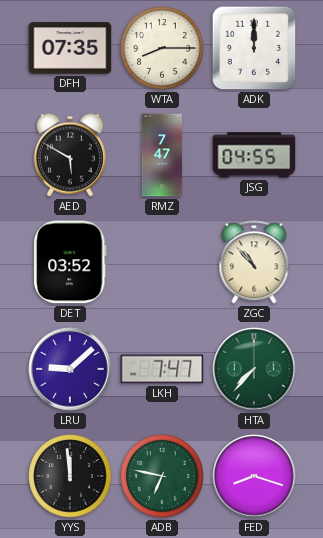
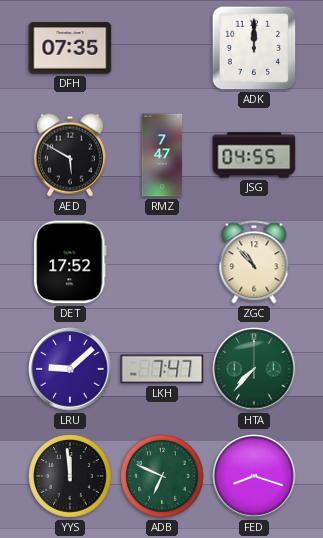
WTA: 8:15 -> none
DET: 03:52 -> 17:52
ADB: 6:47 -> 6:49
